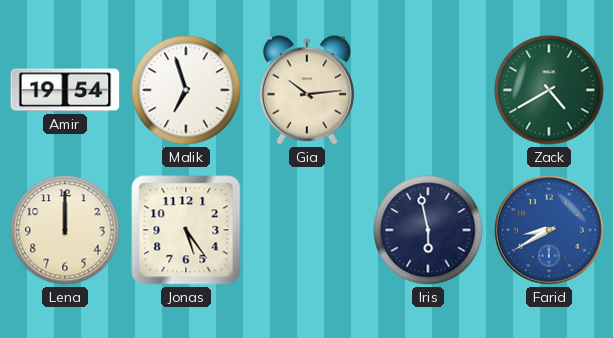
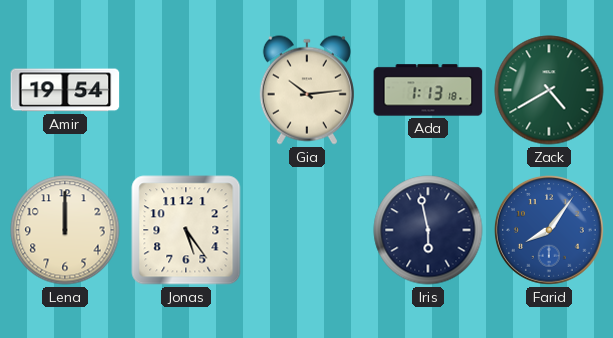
Malik: 6:57 -> none
Ada: none -> 1:13
Farid: 8:40 -> 8:06
